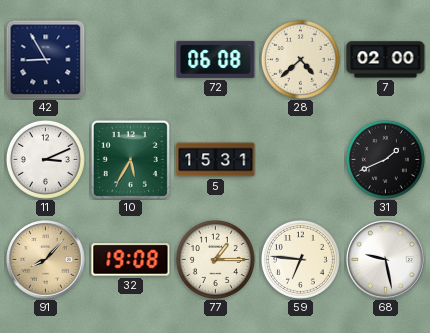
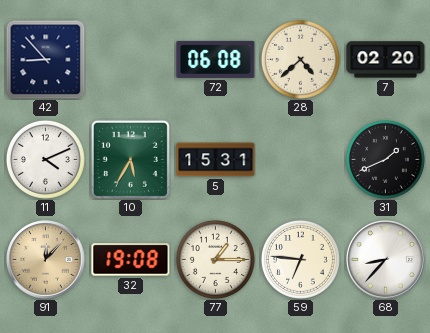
42: 8:55 -> 8:53
7: 02:00 -> 02:20
11: 3:11 -> 4:11
91: 8:07 -> 12:07
68: 9:28 -> 8:37
